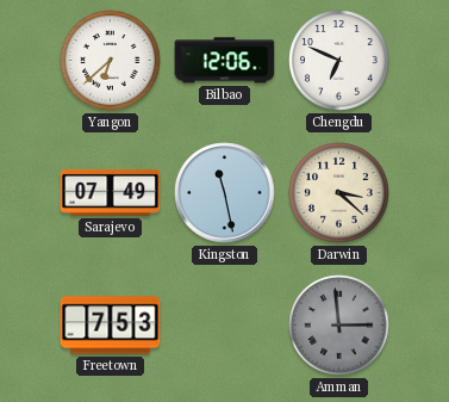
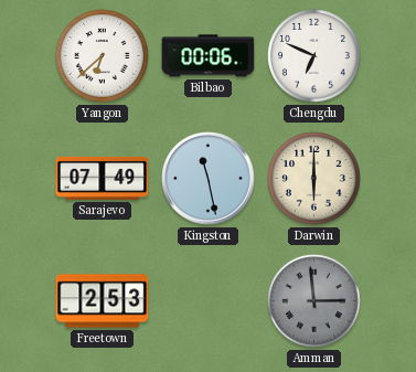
Bilbao: 12:06 -> 00:06
Darwin: 3:22 -> 6:00
Freetown: 7:53 -> 2:53
